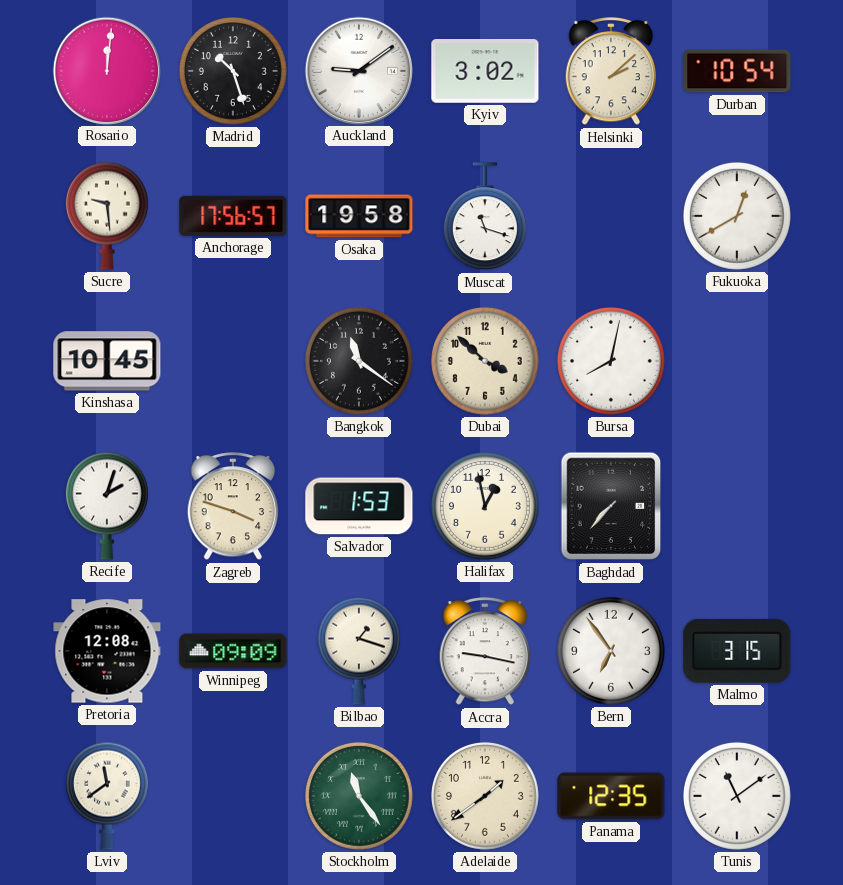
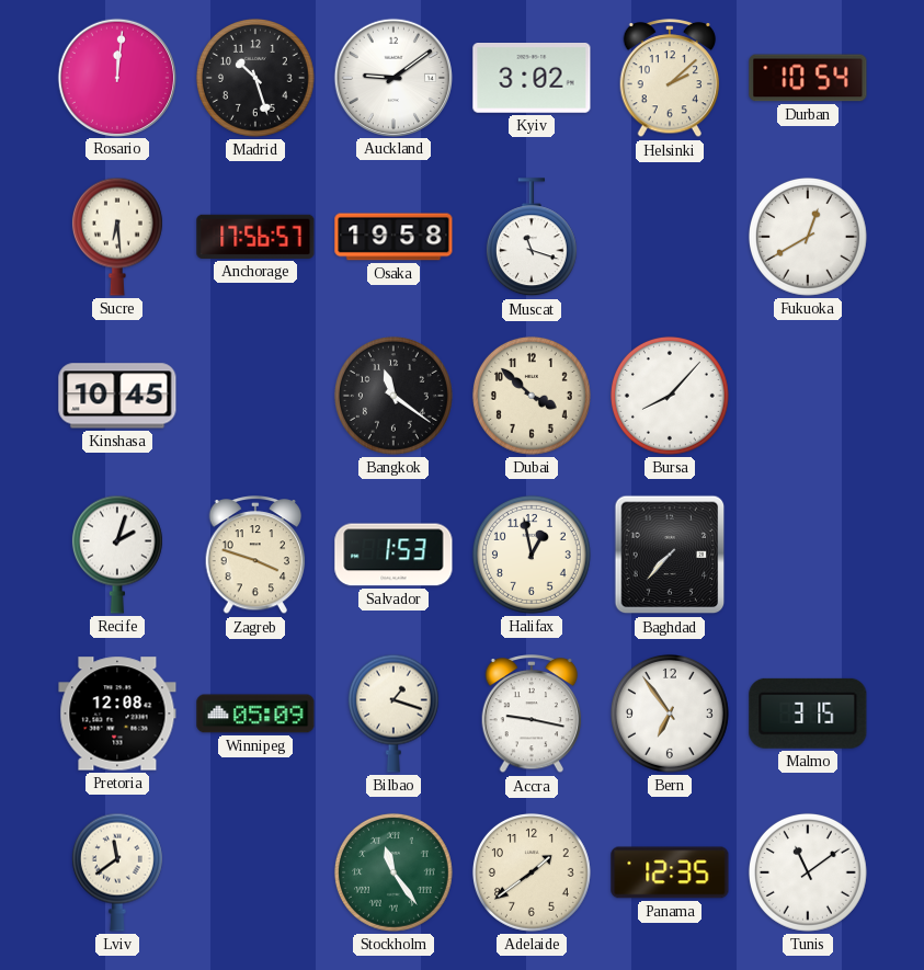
Sucre: 9:29 -> 6:29
Bursa: 8:02 -> 8:07
Winnipeg: 09:09 -> 05:09
